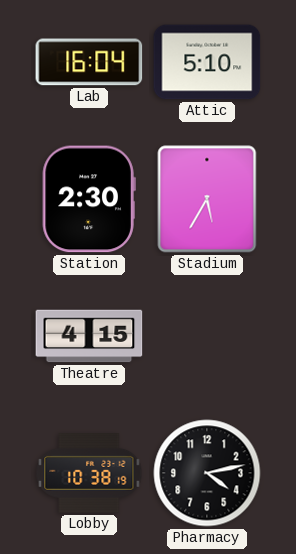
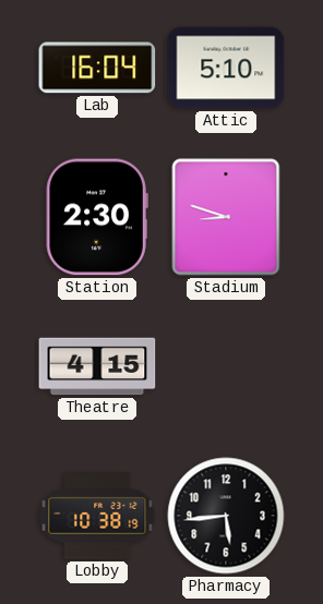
Stadium: 5:35 -> 8:48
Pharmacy: 4:13 -> 5:44
